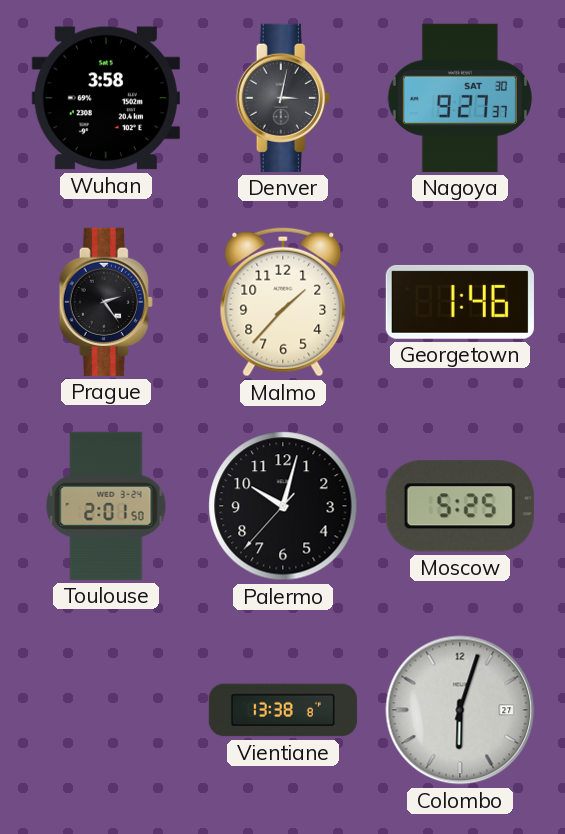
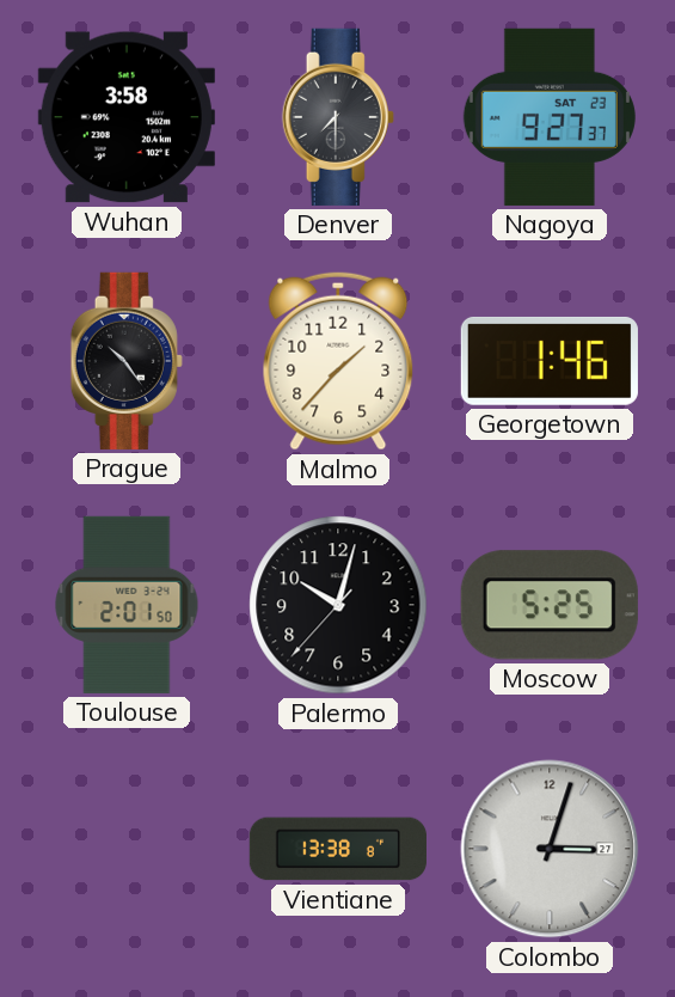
Denver: 3:02 -> 7:30
Nagoya date: SAT 30 -> SAT 23
Prague: 2:24 -> 10:24
Colombo: 6:03 -> 3:03
